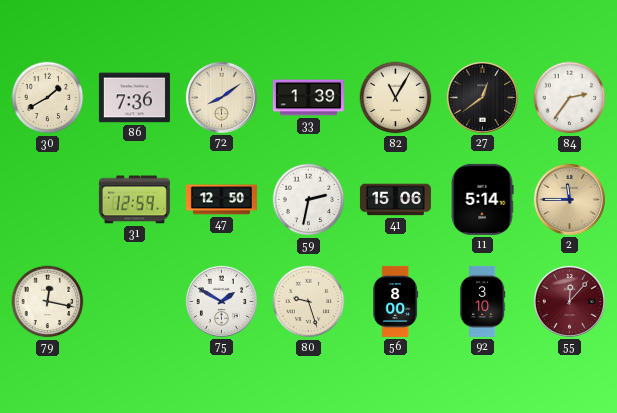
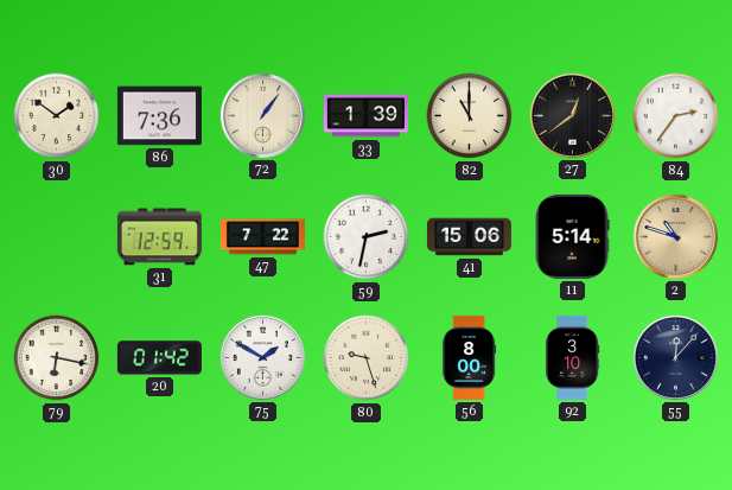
30: 1:40 -> 1:51
72: 8:09 -> 1:06
82: 11:05 -> 11:00
47: 12:50 -> 7:22
2: 11:45 -> 10:48
79: 12:17 -> 6:17
20: none -> 01:42
55 dial: burgundy -> navy
